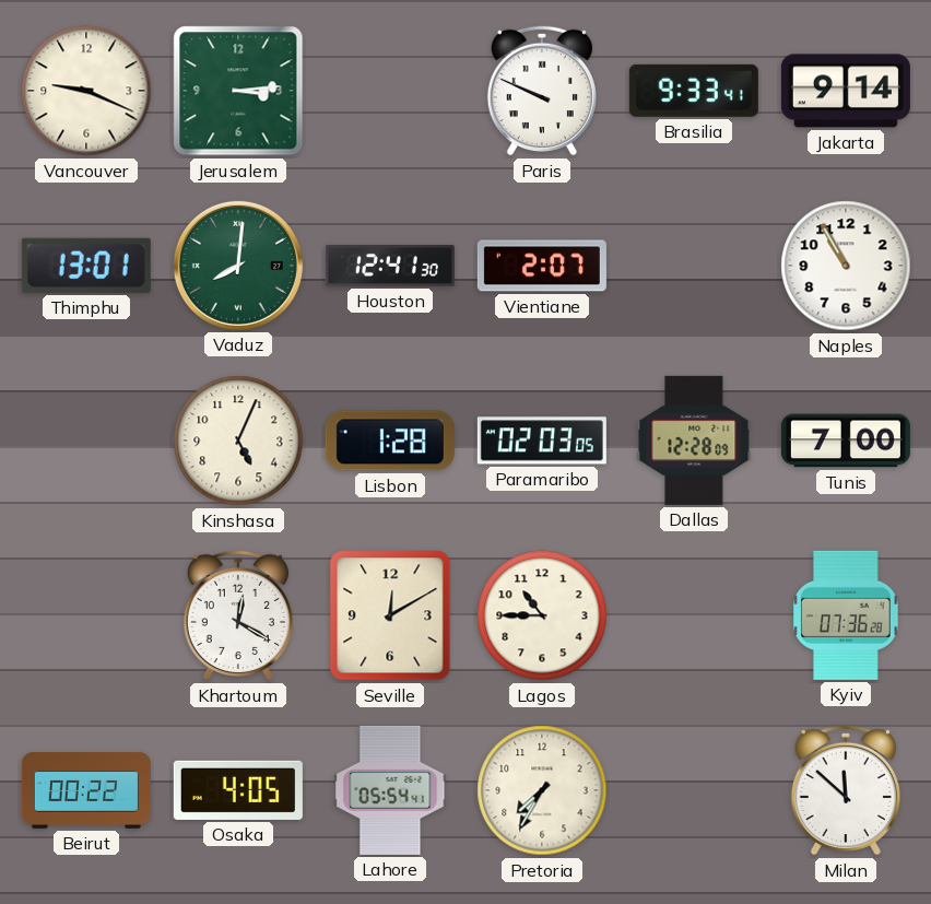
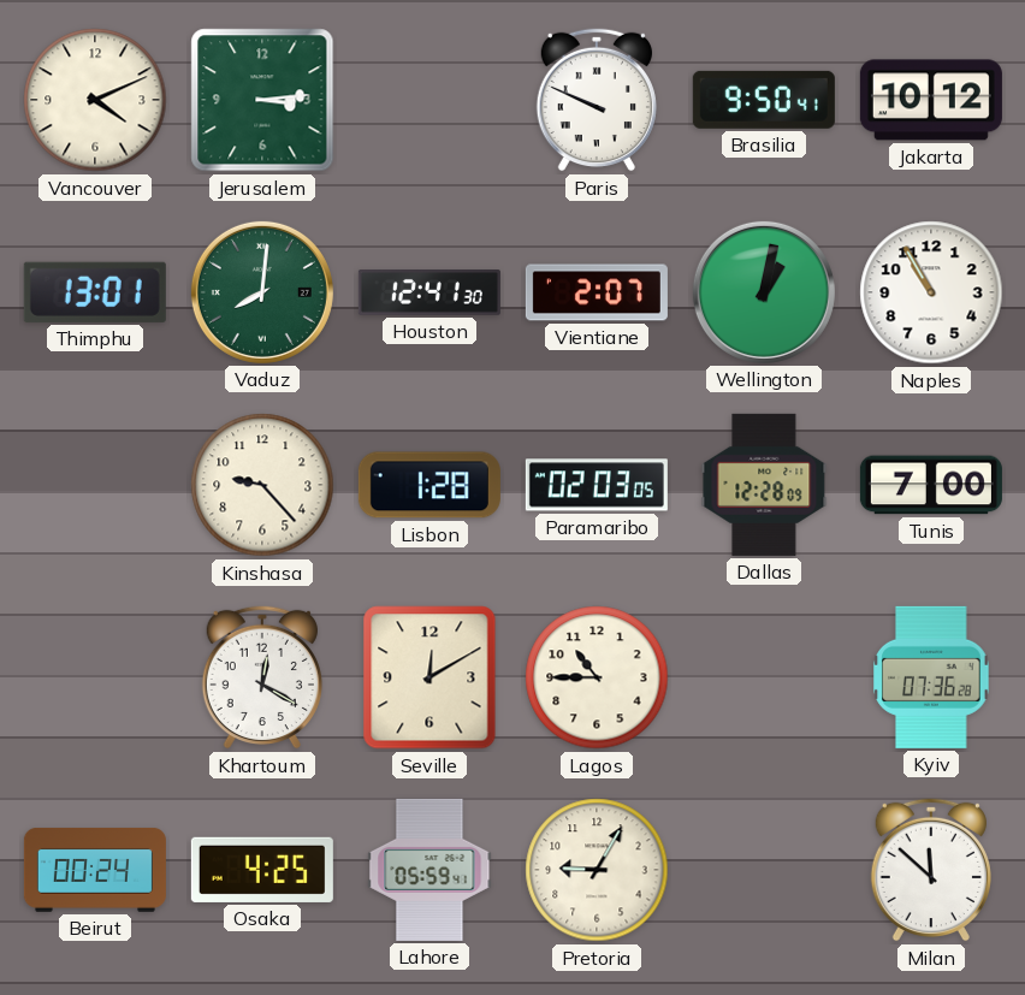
Vancouver: 9:19 -> 4:11
Brasilia: 9:33 -> 9:50
Jakarta: 9:14 -> 10:12
Wellington: none -> 1:02
Kinshasa: 5:04 -> 9:23
Beirut: 00:22 -> 00:24
Osaka: 4:05 -> 4:25
Lahore: 05:54 -> 05:59
Pretoria: 7:35 -> 9:05
